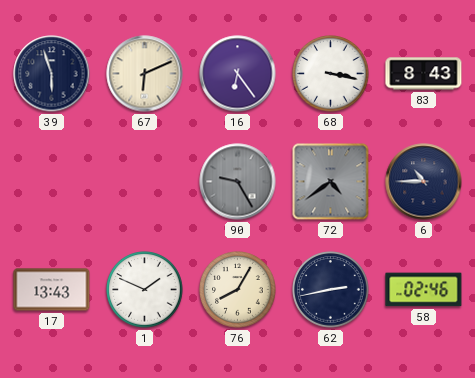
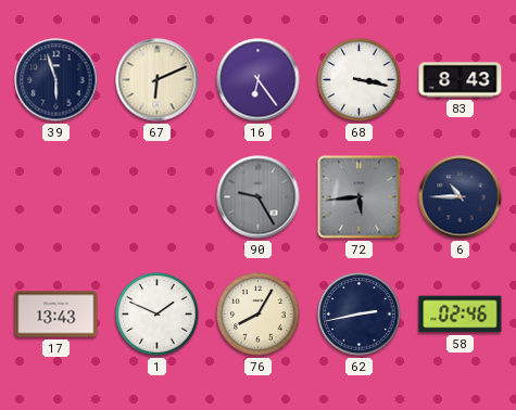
72: 4:39 -> 5:44
